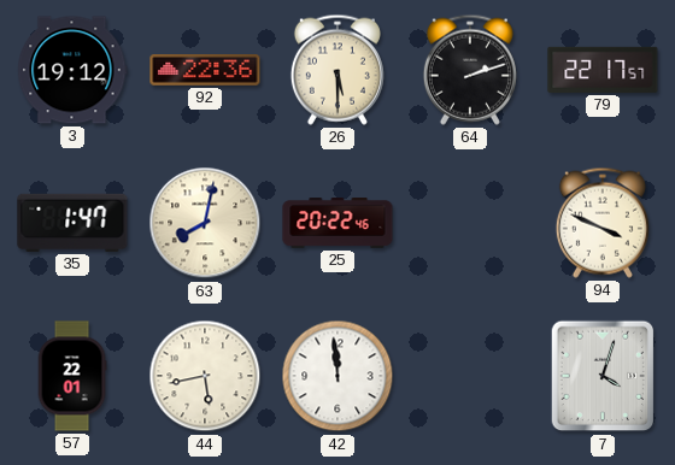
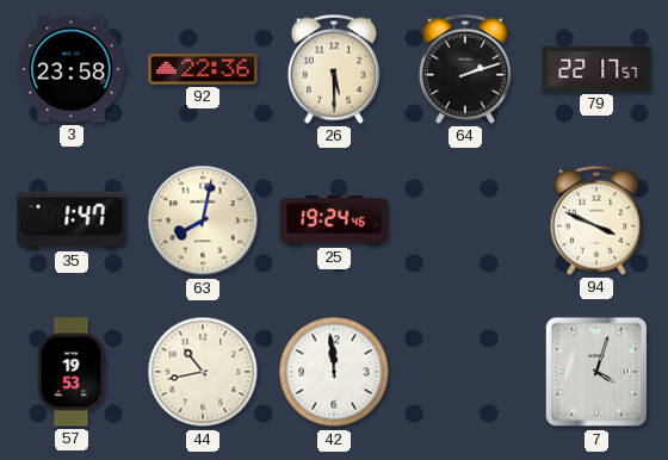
3: 19:12 -> 23:58
25: 20:22 -> 19:24
57: 22:01 -> 19:53
44: 5:43 -> 10:43
